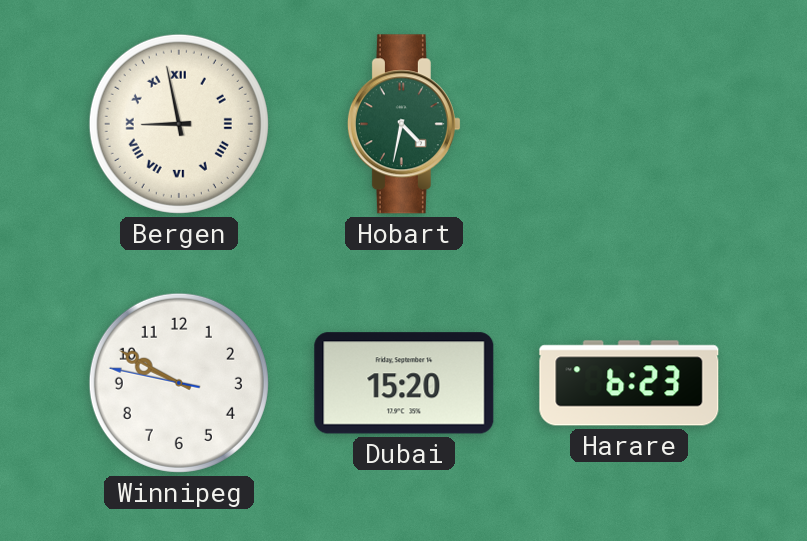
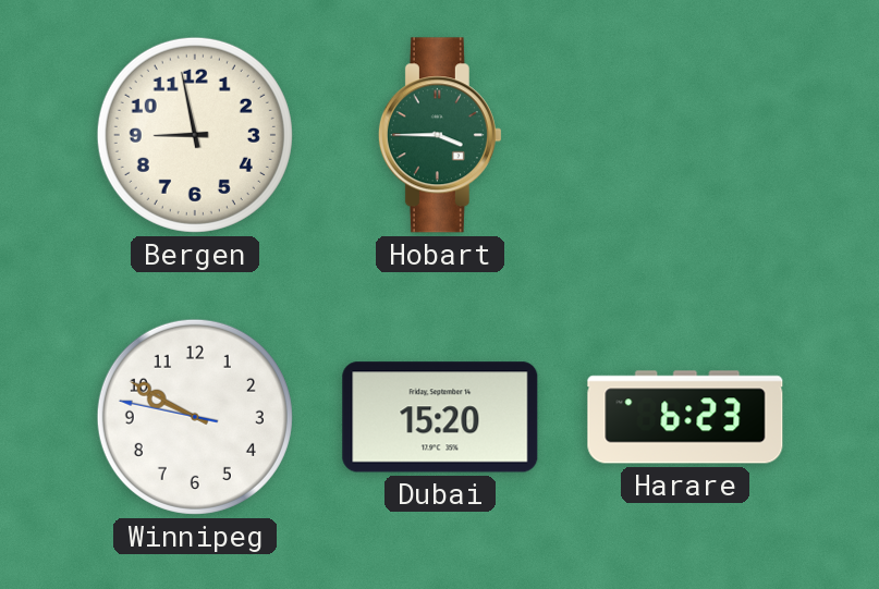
Bergen numerals: Roman -> Arabic
Hobart: 4:32 -> 3:45
